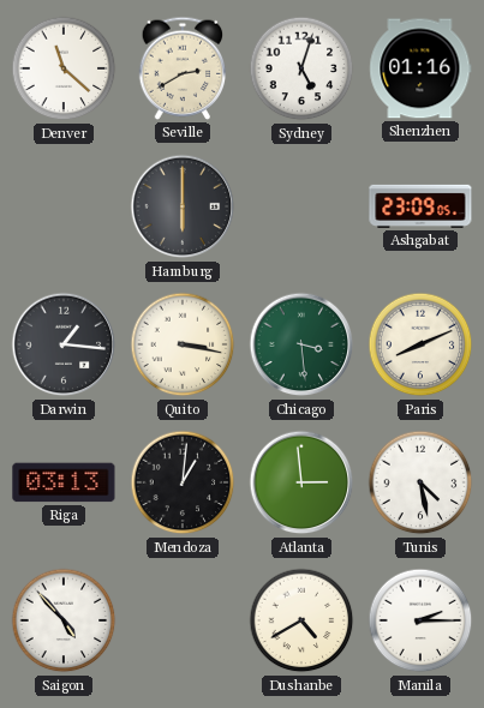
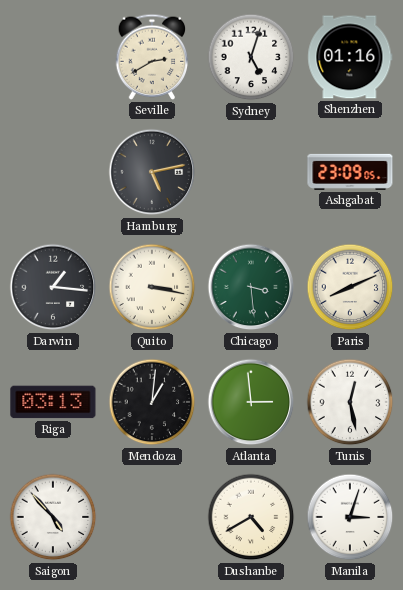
Denver: 11:22 -> none
Hamburg: 6:00 -> 5:13
Tunis: 4:28 -> 12:28
Manila: 2:15 -> 3:03
